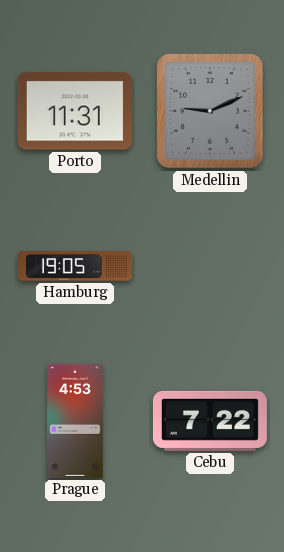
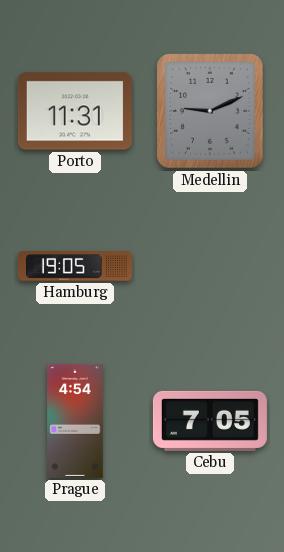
Prague: 4:53 -> 4:54
Cebu: 7:22 -> 7:05
